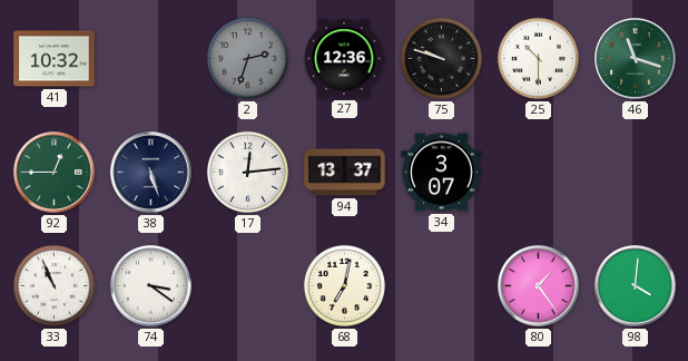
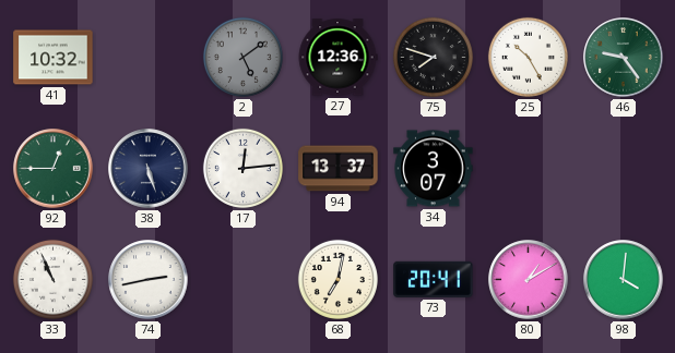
2: 2:33 -> 5:09
75: 9:48 -> 7:48
25: 10:30 -> 10:25
46: 11:18 -> 9:24
74: 3:21 -> 2:43
73: none -> 20:41
80: 1:24 -> 1:10
